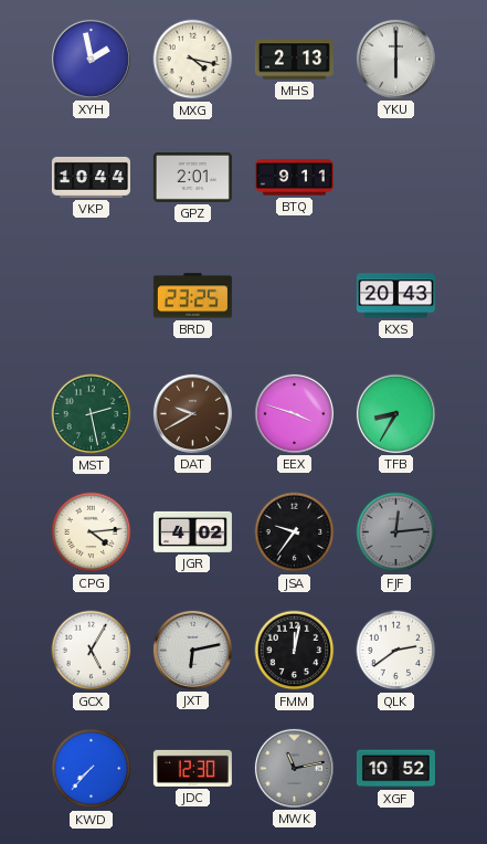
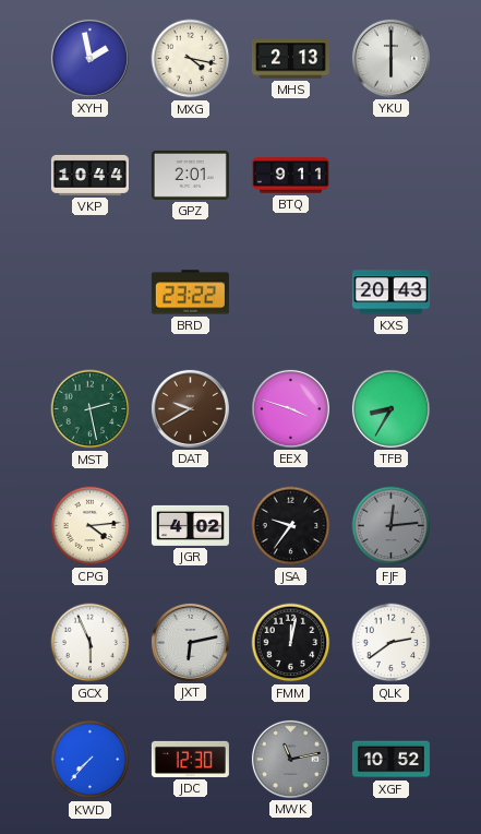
BRD: 23:25 -> 23:22
GCX: 5:05 -> 5:56
